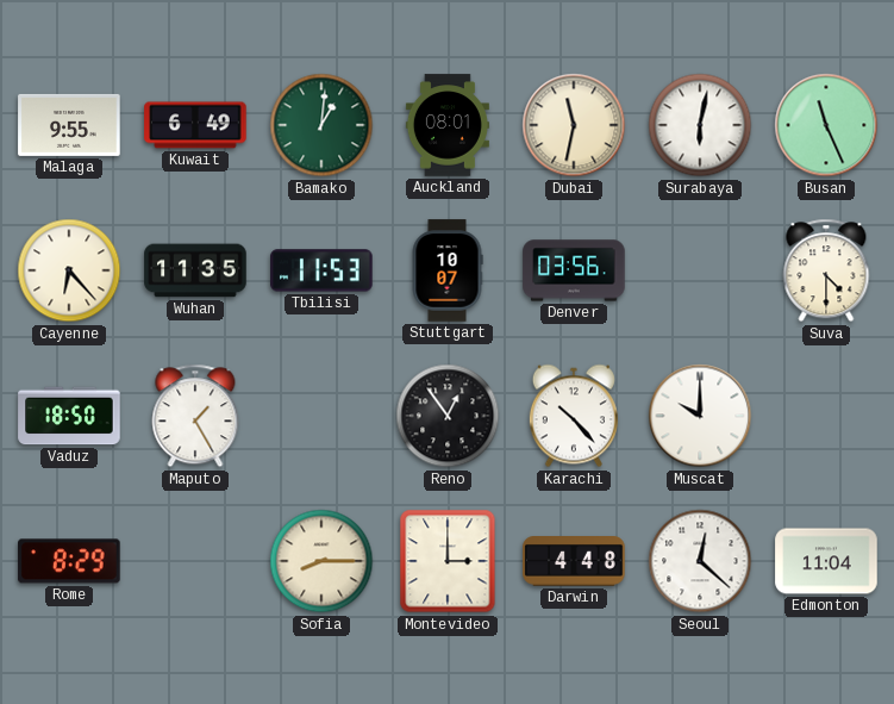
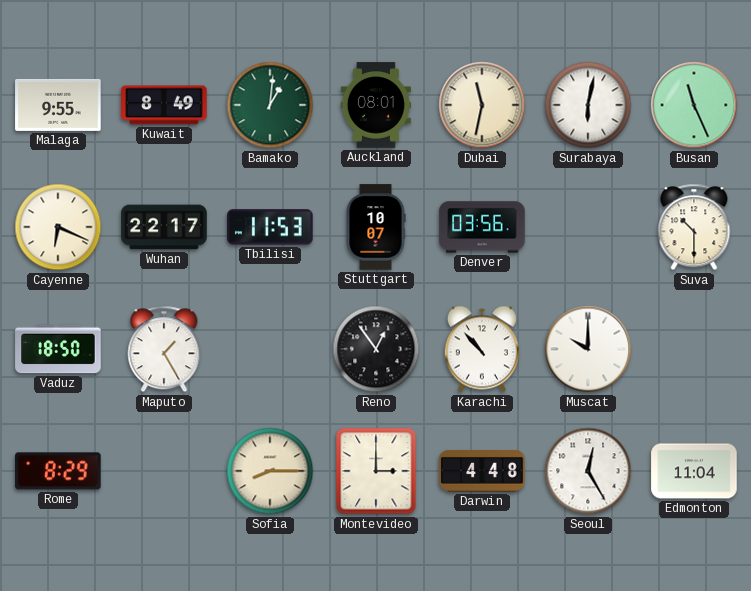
Kuwait: 6:49 -> 8:49
Cayenne: 6:23 -> 6:19
Wuhan: 11:35 -> 22:17
Suva: 4:30 -> 10:30
Karachi: 10:23 -> 10:53
Seoul: 12:22 -> 12:25
